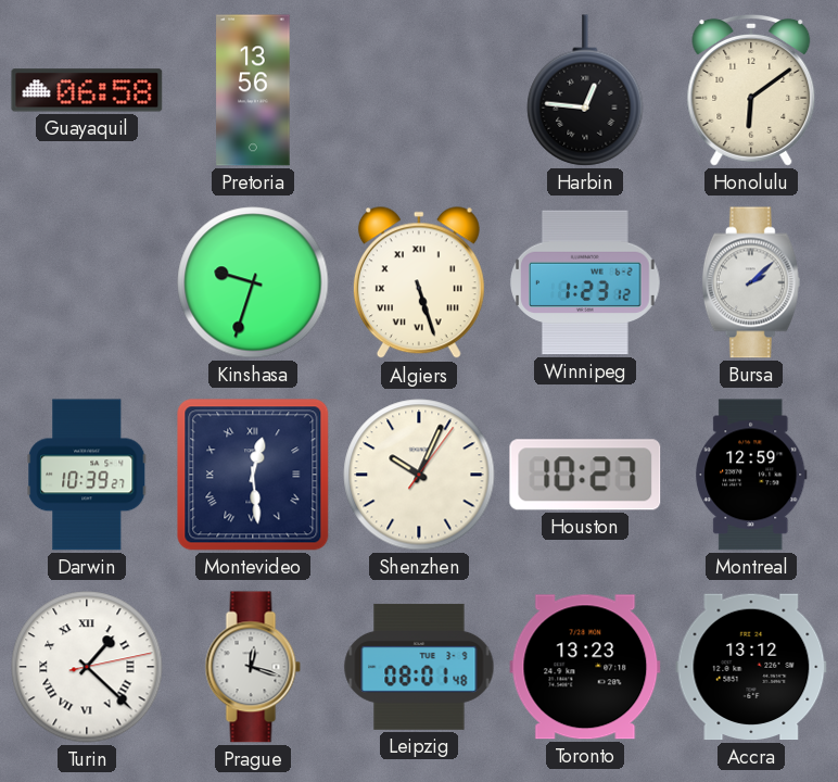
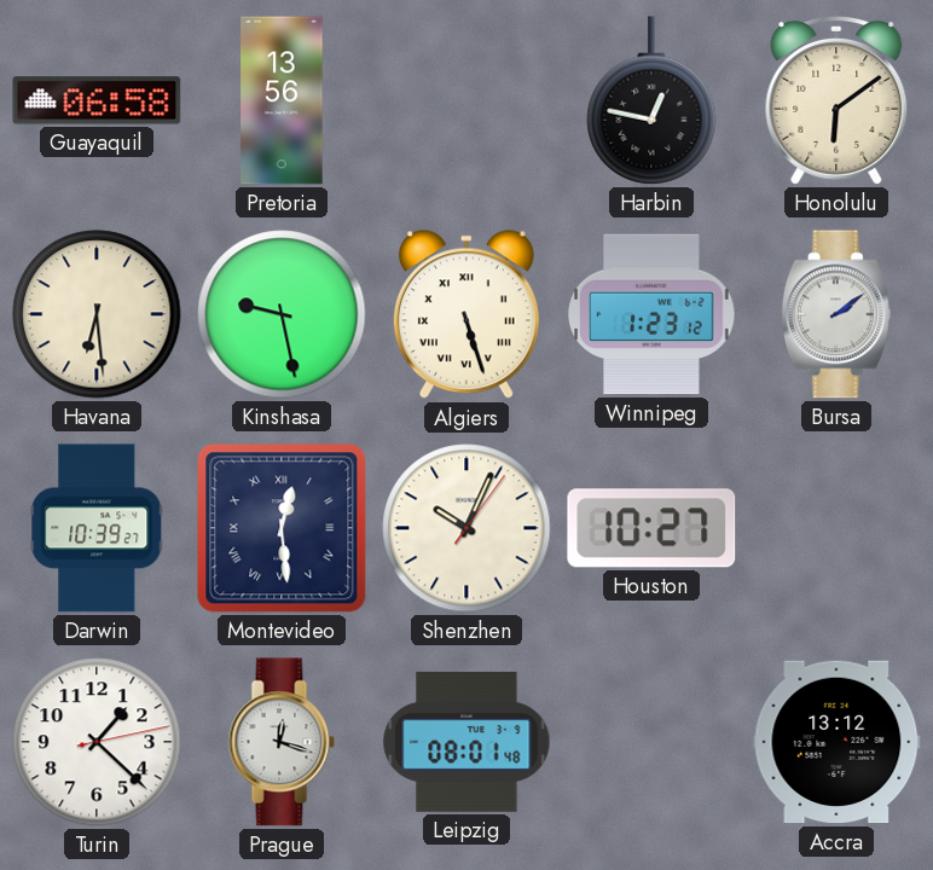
Harbin: 12:46 -> 12:47
Havana: none -> 6:29
Kinshasa: 9:33 -> 9:28
Bursa: 2:08 -> 2:09
Montreal: 12:59 -> none
Turin numerals: Roman -> Arabic
Toronto: 13:23 -> none
